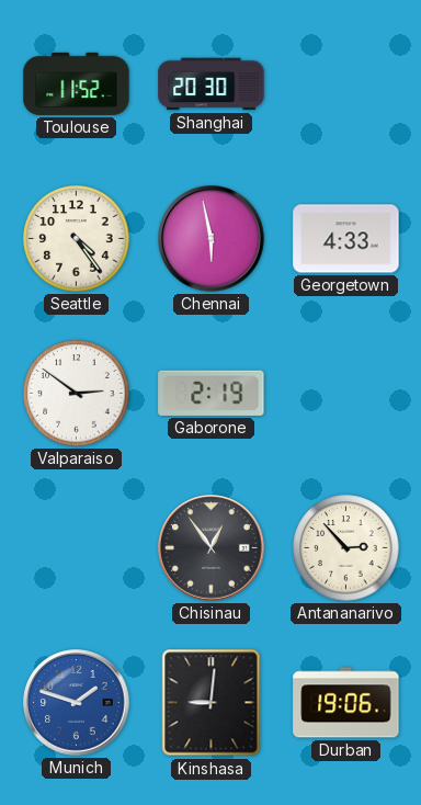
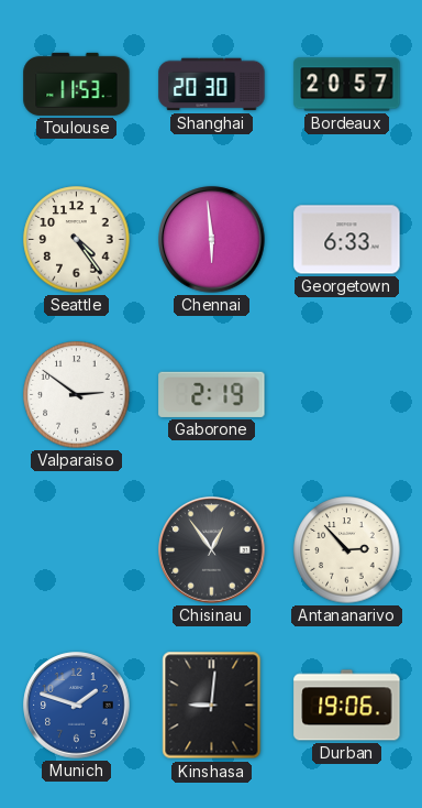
Toulouse: 11:52 -> 11:53
Bordeaux: none -> 20:57
Chennai: 5:58 -> 5:59
Georgetown: 4:33 -> 6:33
